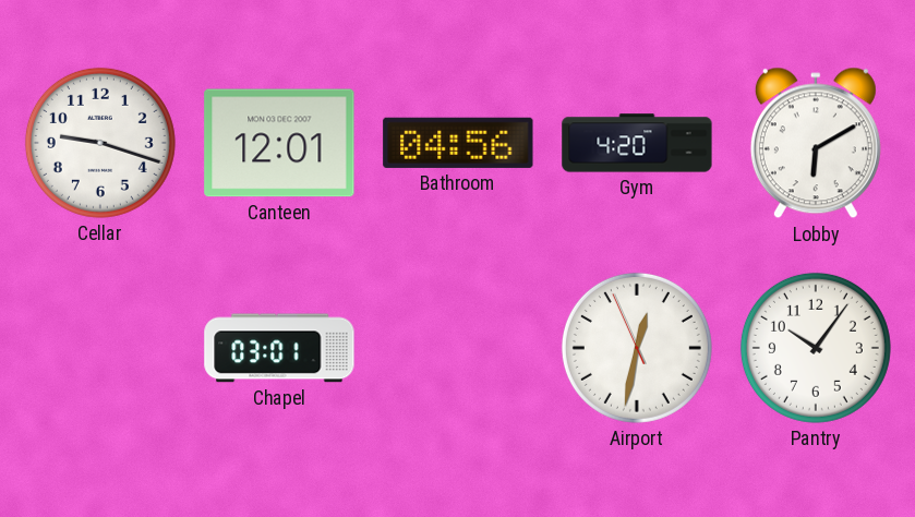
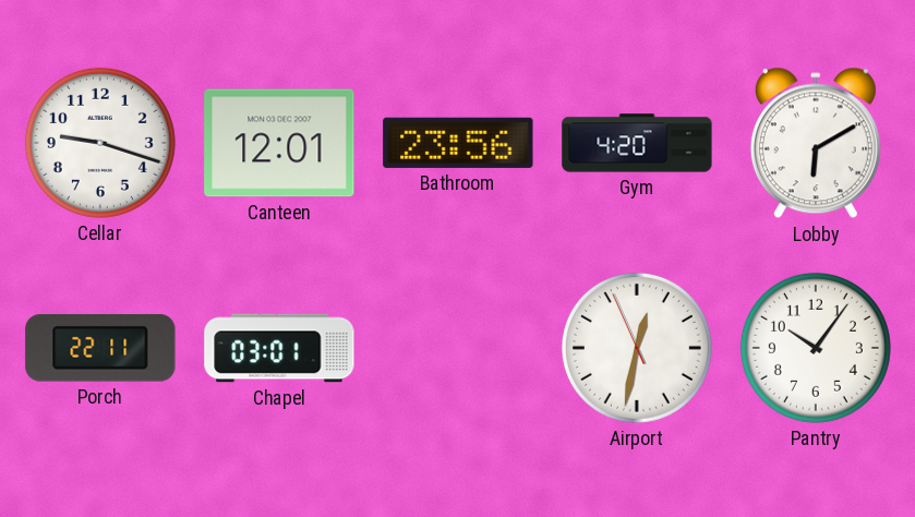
Bathroom: 04:56 -> 23:56
Porch: none -> 22:11
